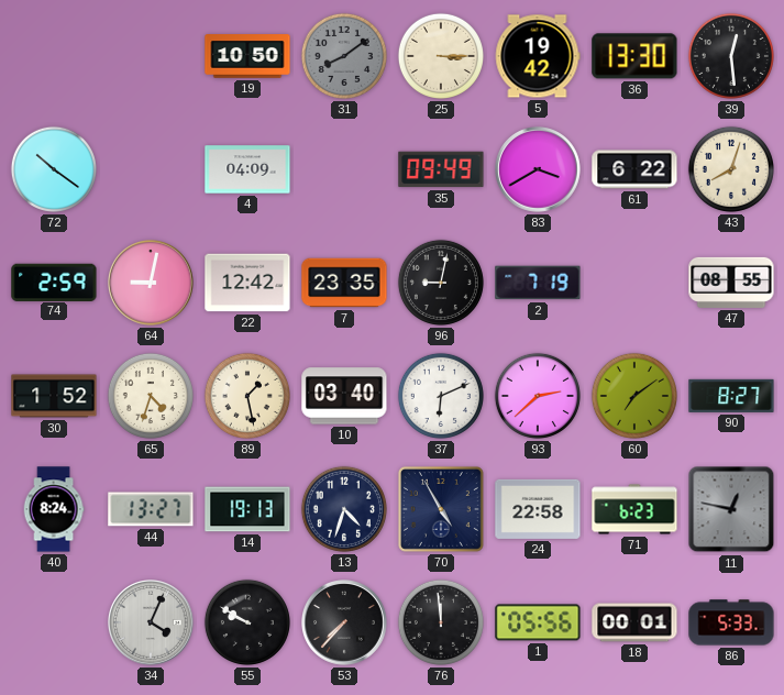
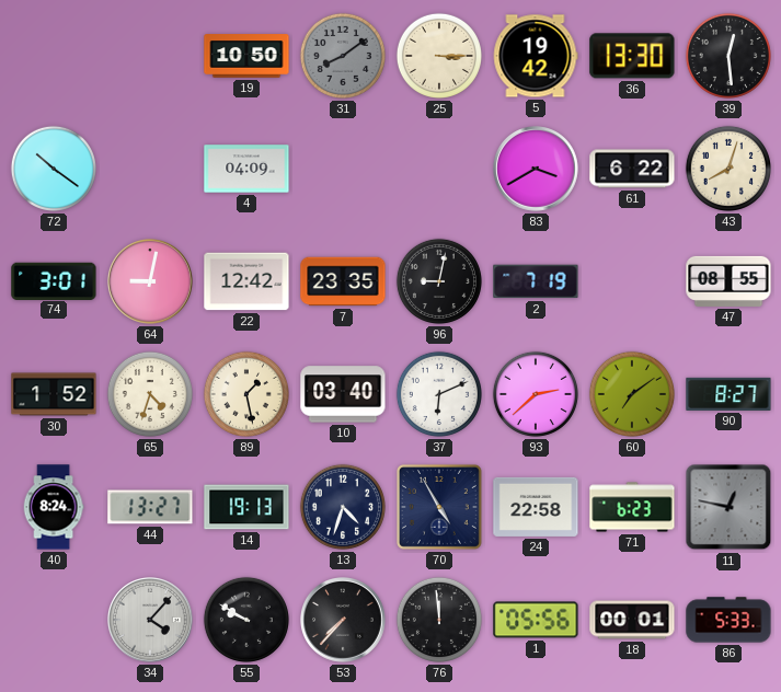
35: 09:49 -> none
74: 2:59 -> 3:01
34: 4:04 -> 4:07
